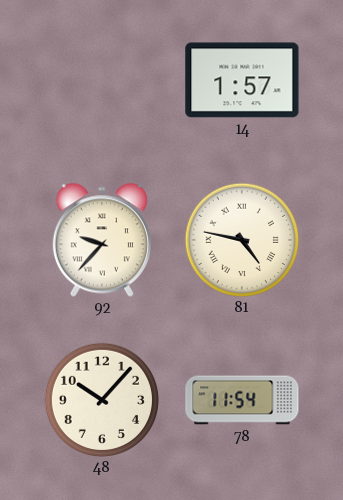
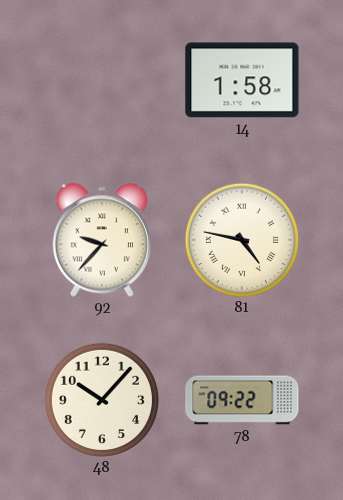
14: 1:57 -> 1:58
78: 11:54 -> 09:22
